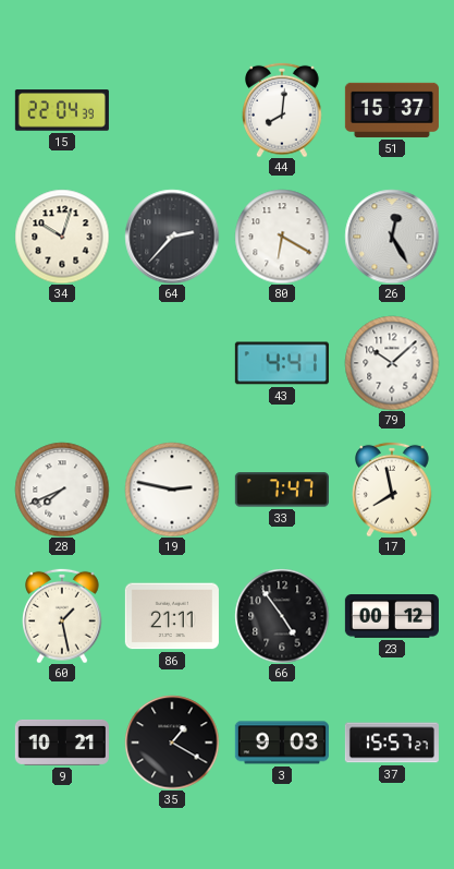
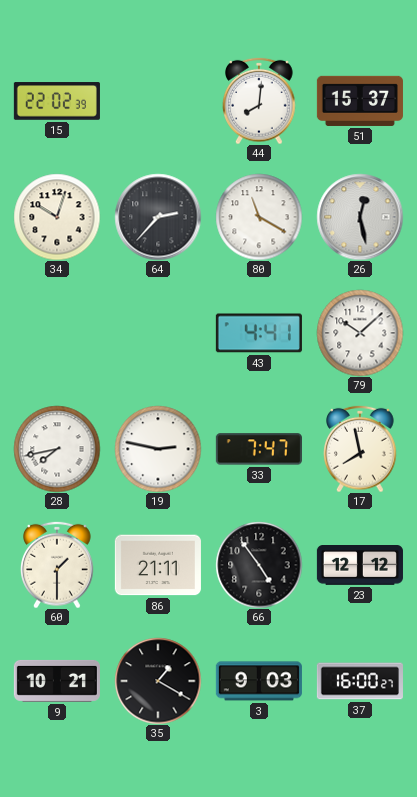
15: 22:04 -> 22:02
80: 6:20 -> 11:20
26: 12:25 -> 12:28
28: 7:41 -> 7:43
60: 1:28 -> 1:30
23: 00:12 -> 12:12
37: 15:57 -> 16:00
